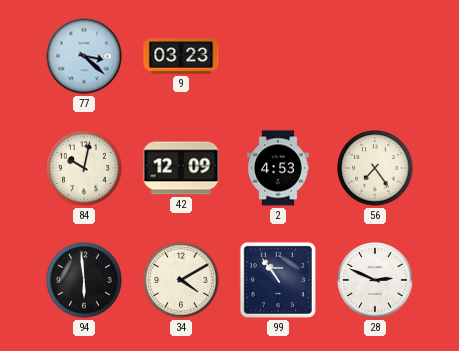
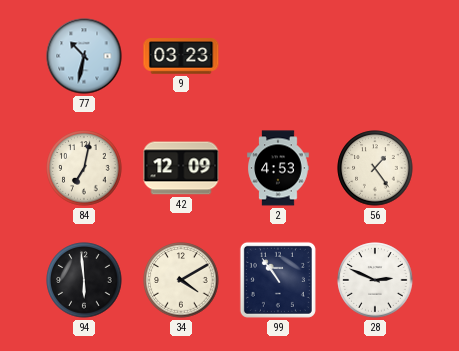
77: 3:22 -> 10:32
84: 10:02 -> 7:02
56: 7:24 -> 1:24
